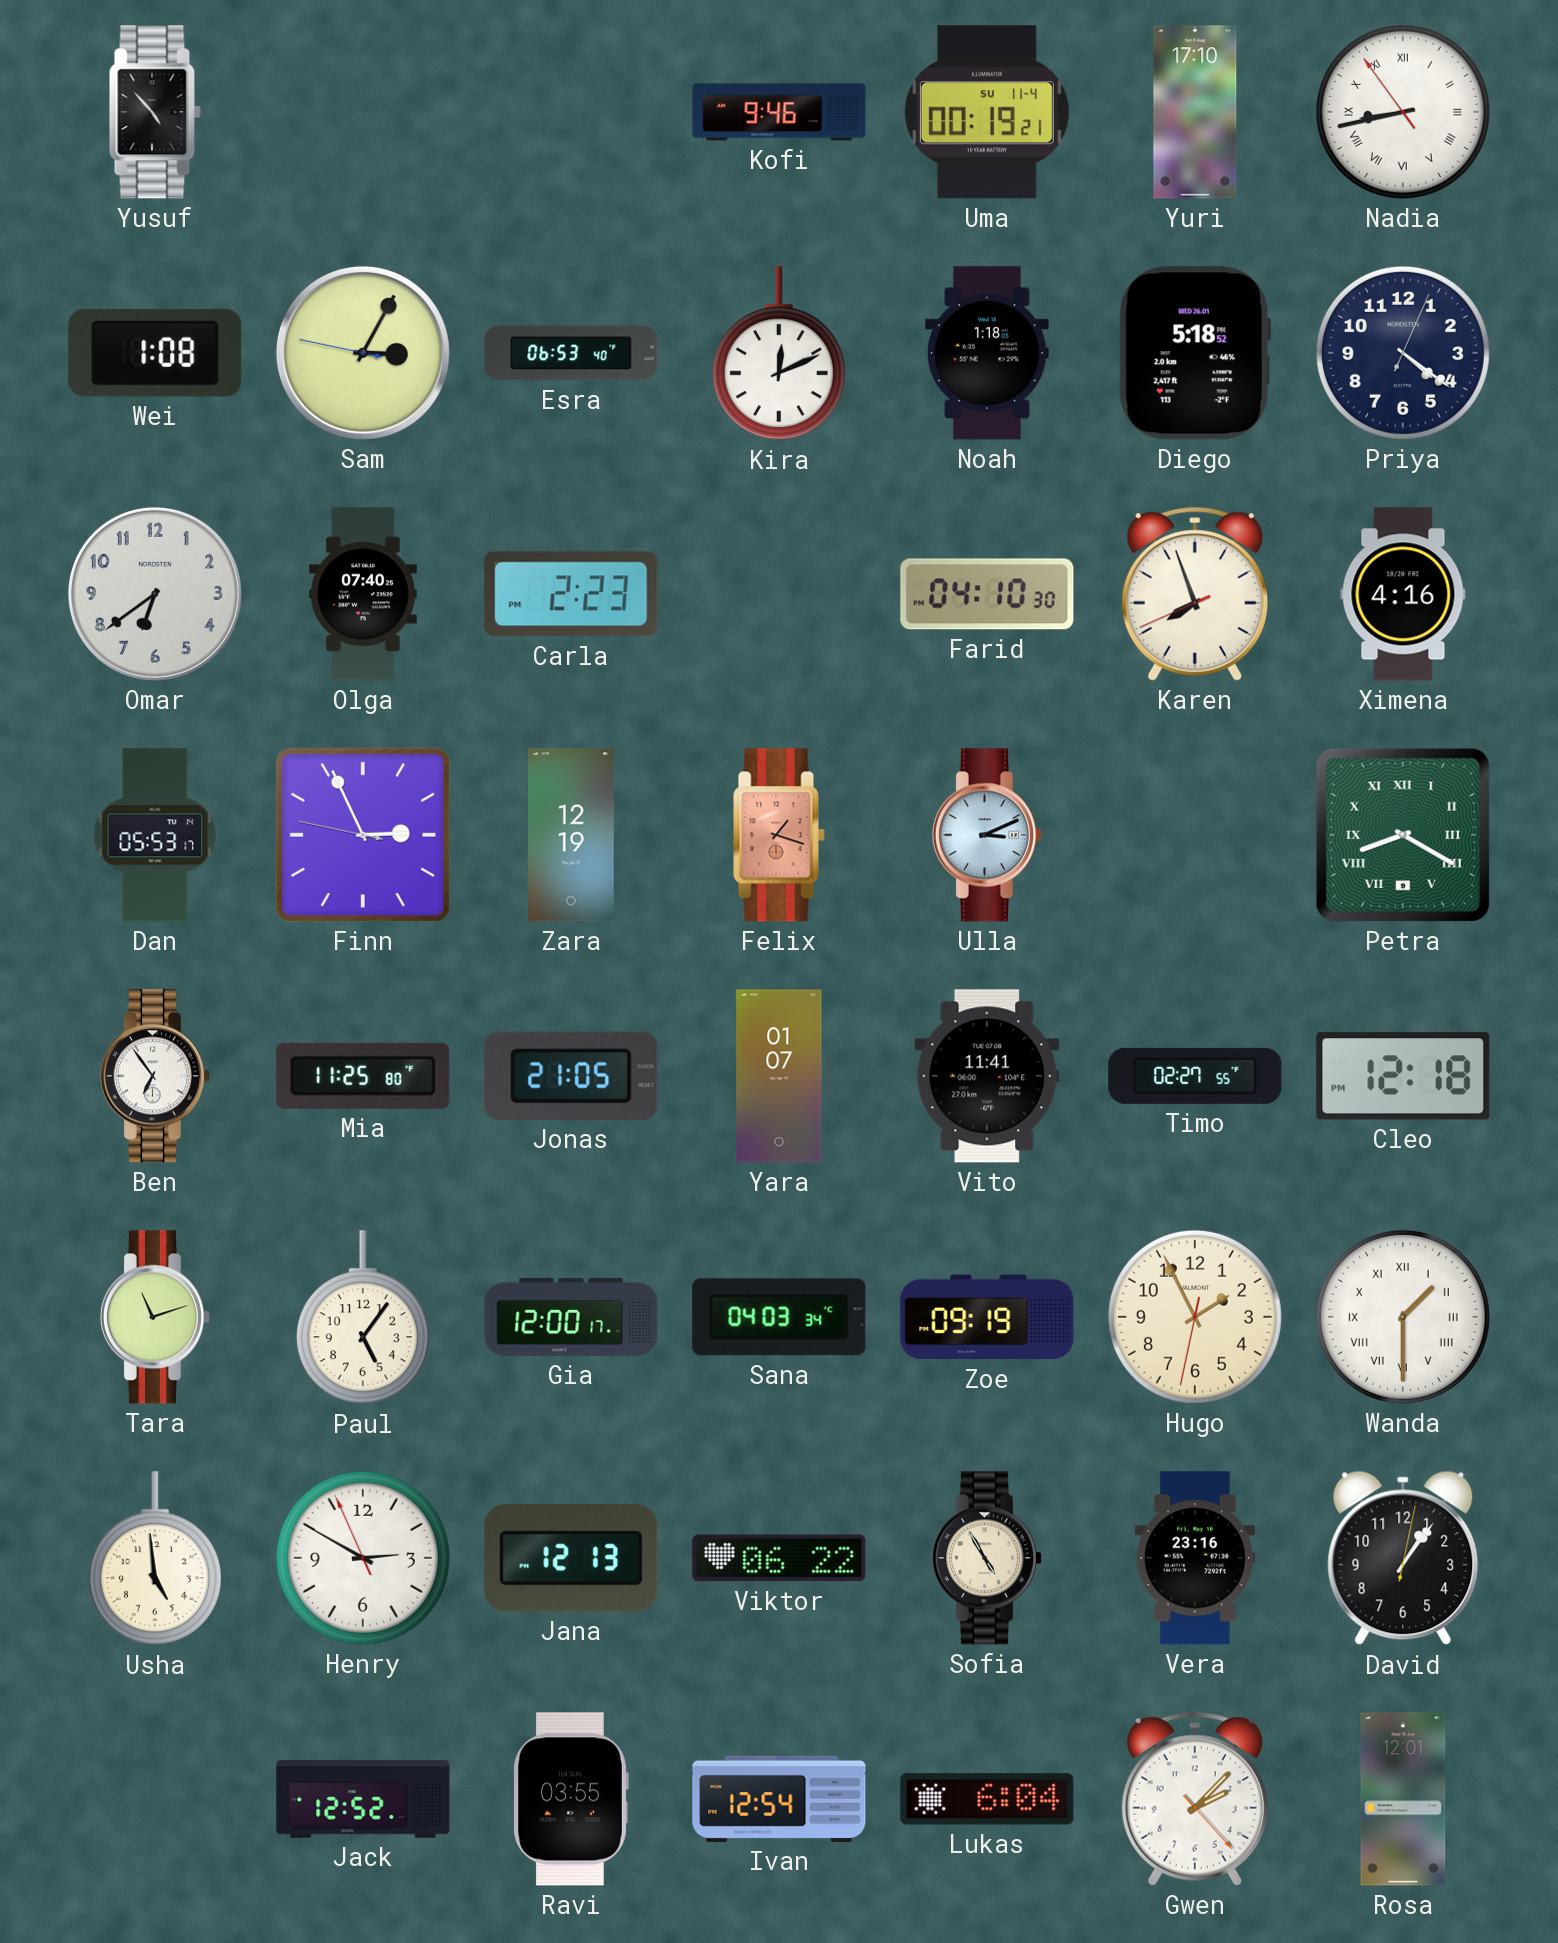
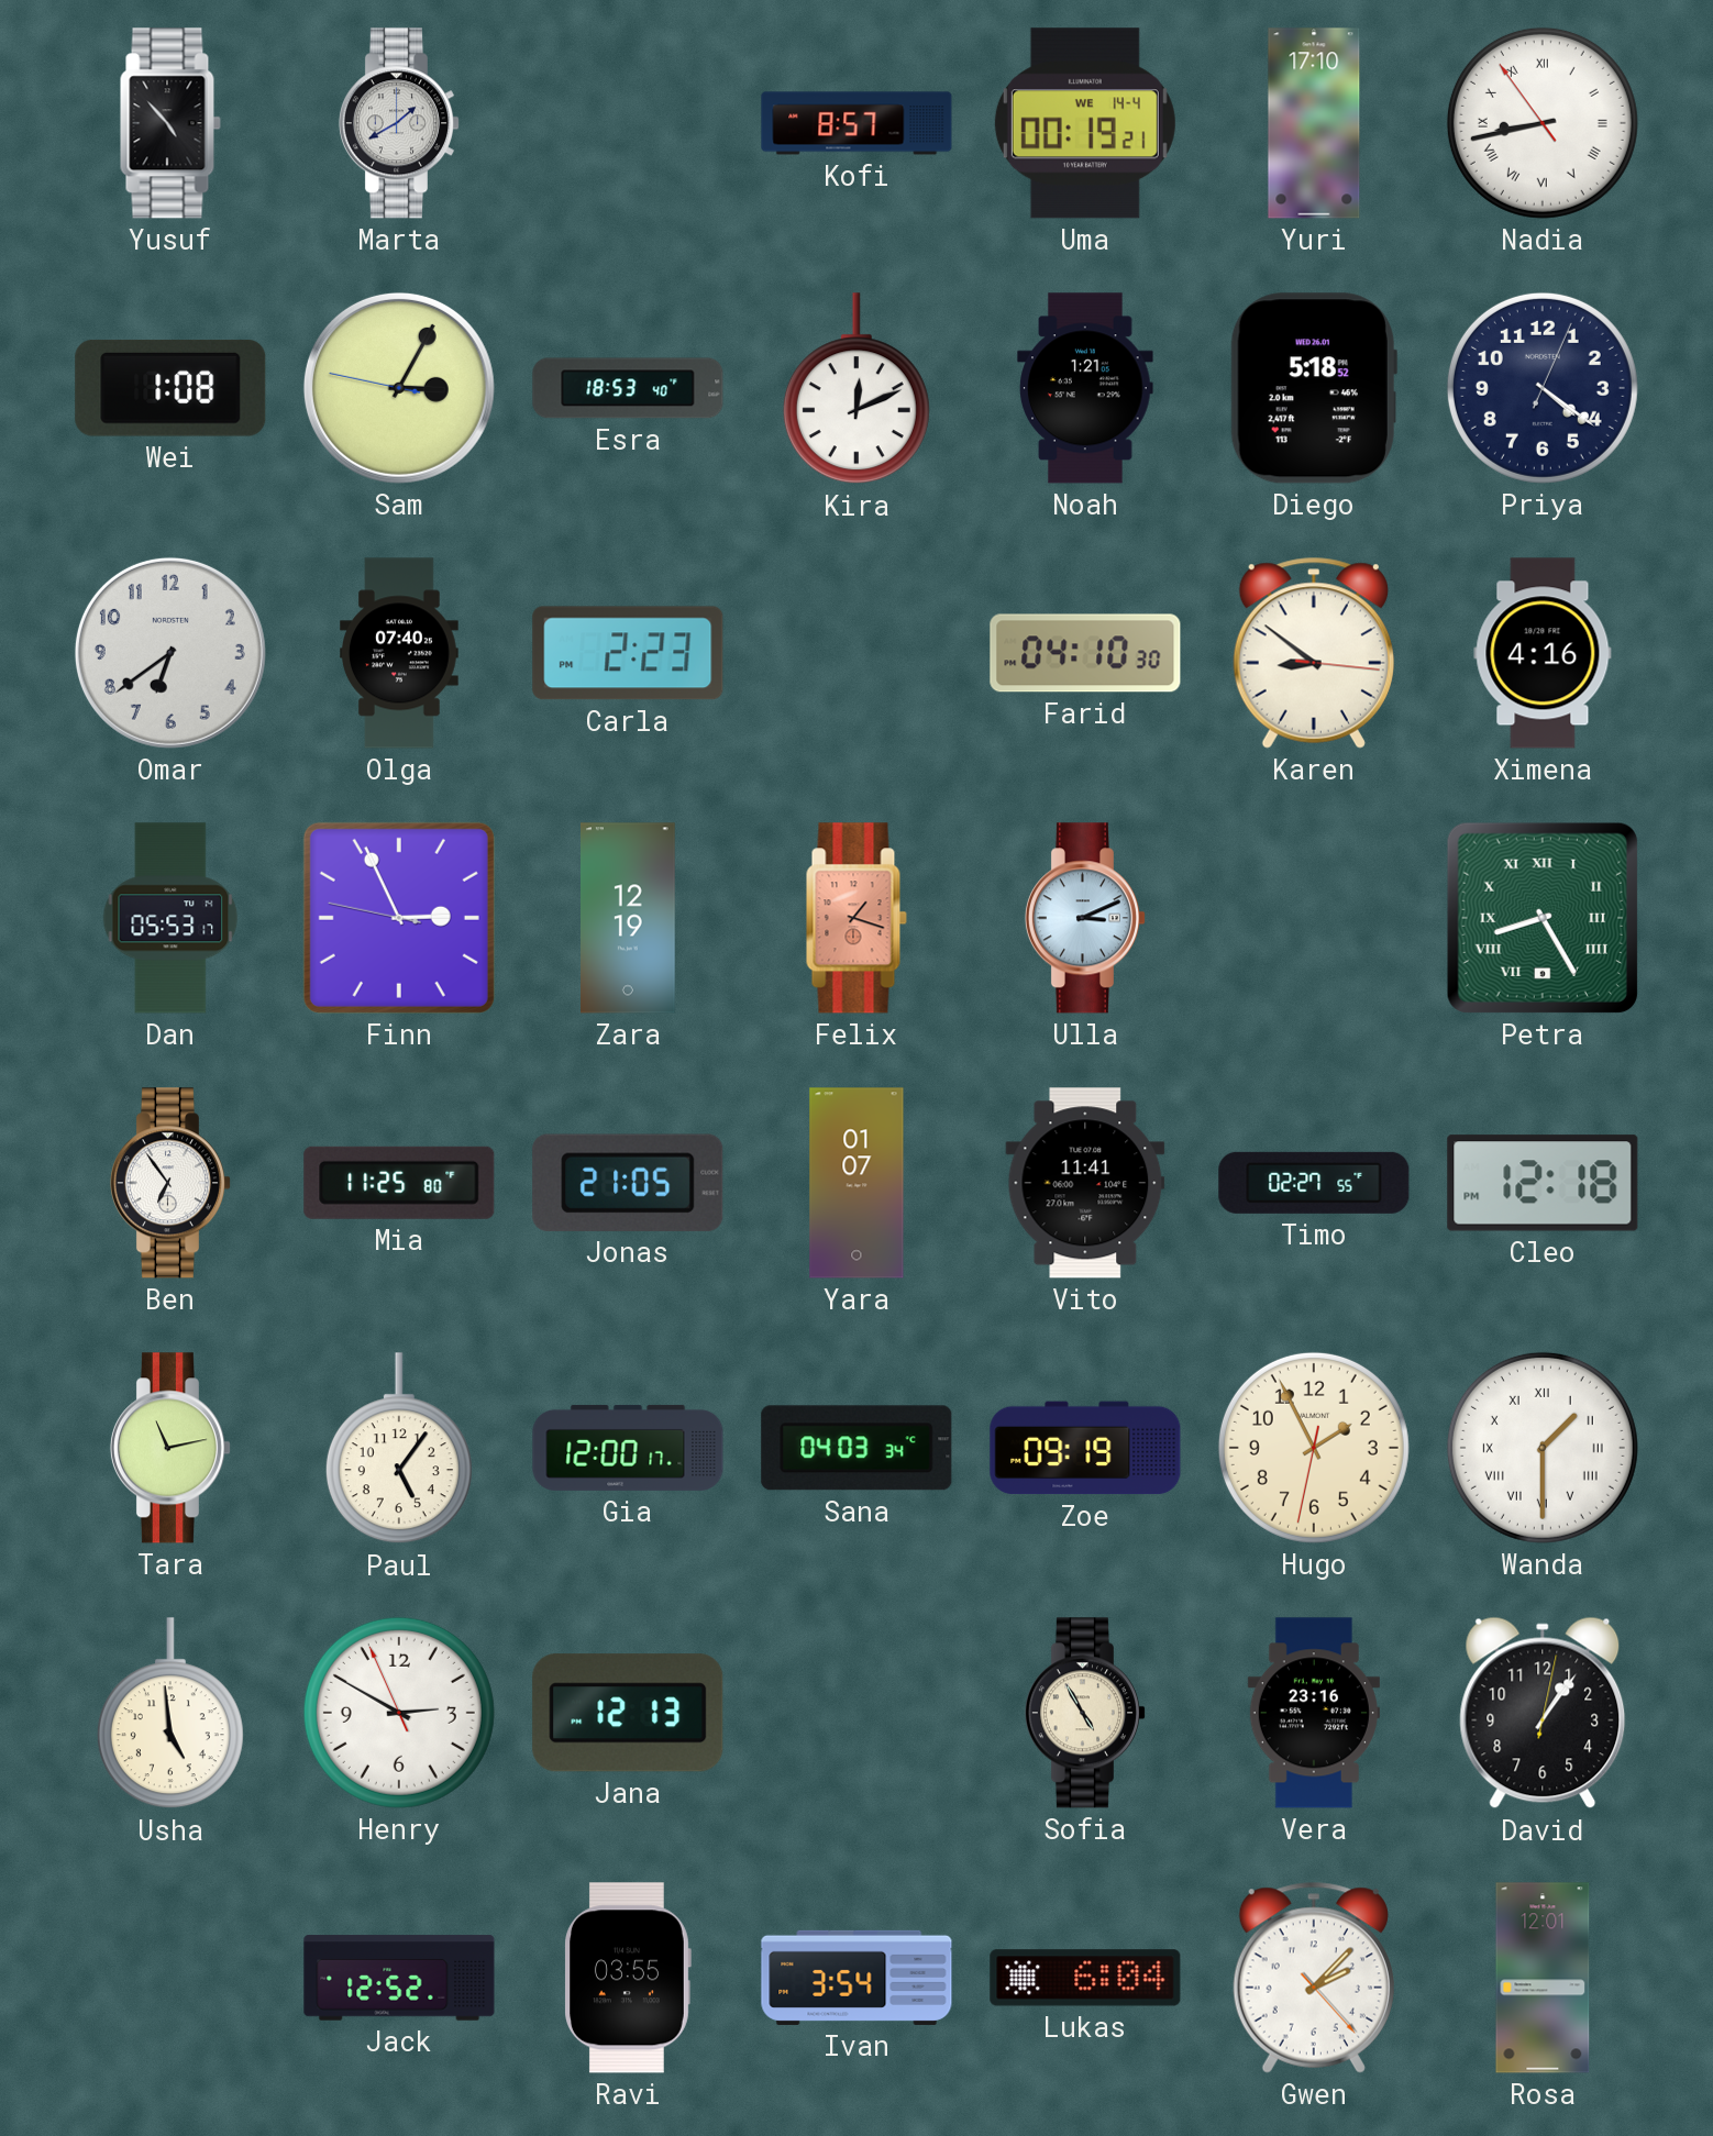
Marta: none -> 1:40
Kofi: 9:46 -> 8:57
Uma date: SU 11-4 -> WE 14-4
Esra: 06:53 -> 18:53
Noah: 1:18 -> 1:21
Karen: 7:56 -> 8:51
Petra: 8:20 -> 8:25
Tara: 11:12 -> 11:13
Viktor: 06:22 -> none
Ivan: 12:54 -> 3:54
